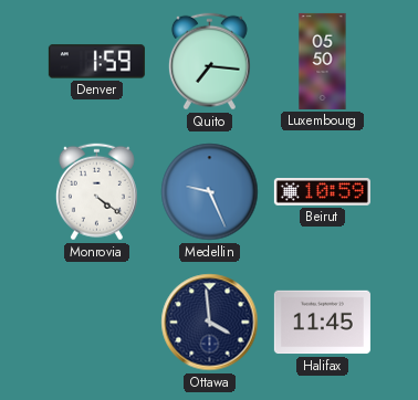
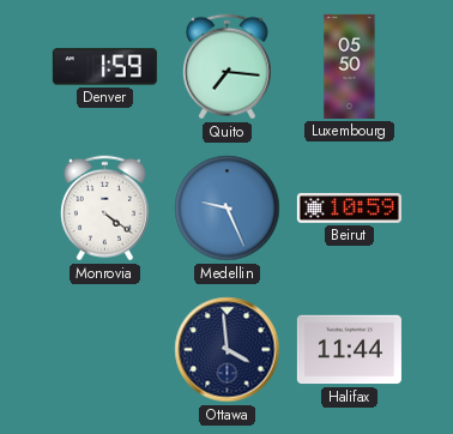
Halifax: 11:45 -> 11:44
